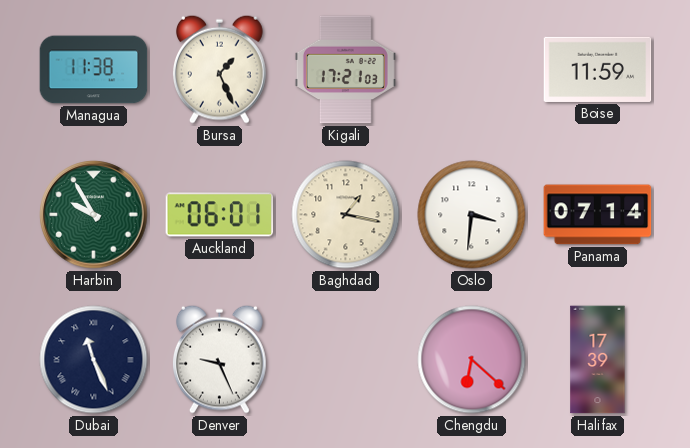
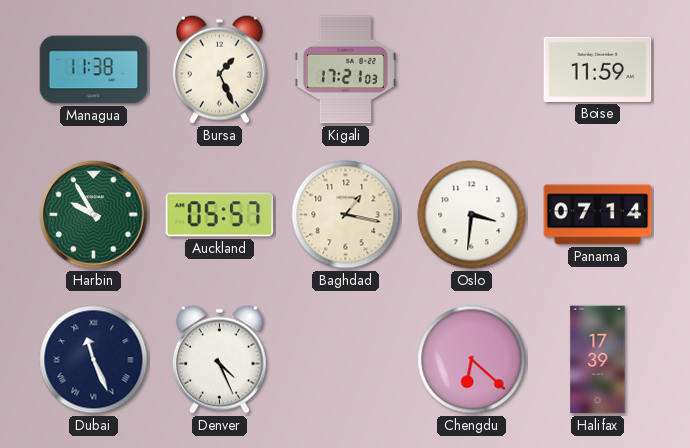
Auckland: 06:01 -> 05:57
Denver: 9:26 -> 4:26
